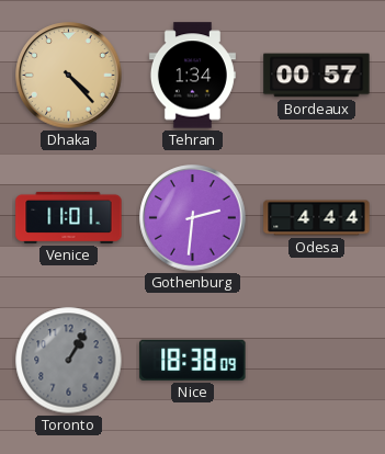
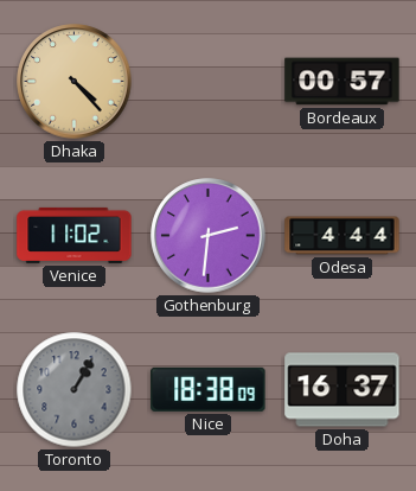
Tehran: 1:34 -> none
Venice: 11:01 -> 11:02
Doha: none -> 16:37
